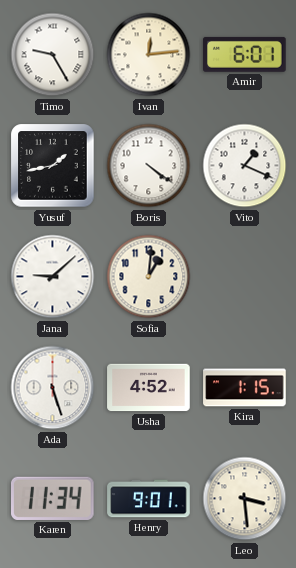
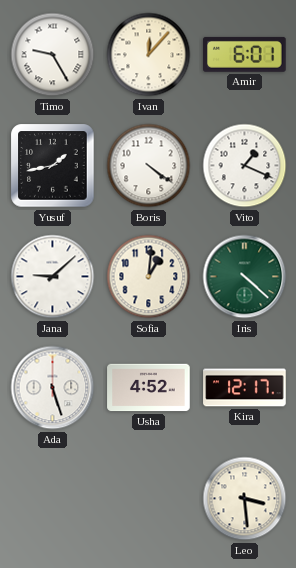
Ivan: 12:14 -> 12:07
Iris: none -> 4:22
Kira: 1:15 -> 12:17
Karen: 11:34 -> none
Henry: 9:01 -> none
